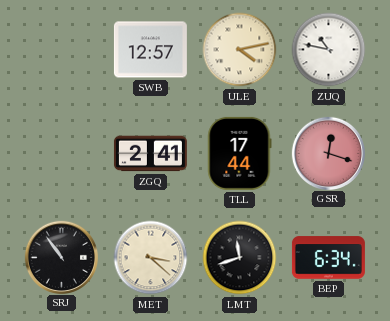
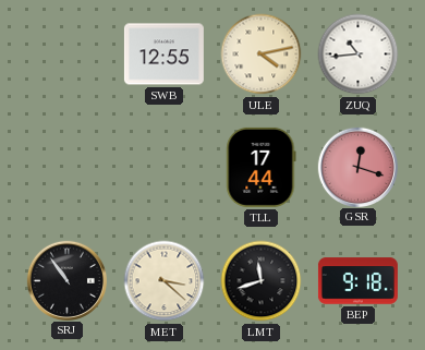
SWB: 12:57 -> 12:55
ZUQ: 10:47 -> 10:44
ZGQ: 2:41 -> none
BEP: 6:34 -> 9:18
